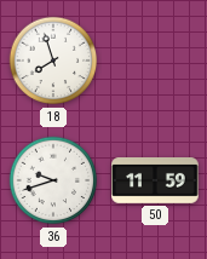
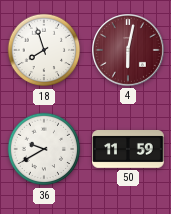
4: none -> 6:02
36: 9:42 -> 9:40
